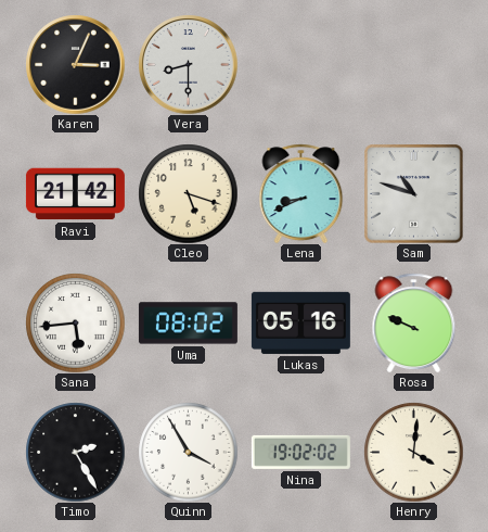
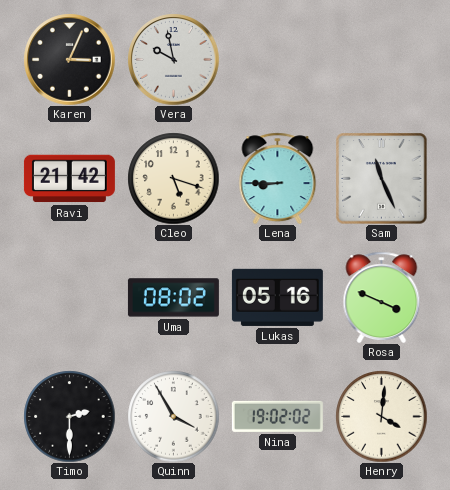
Vera: 8:30 -> 9:58
Lena: 8:41 -> 8:45
Sam: 10:48 -> 11:26
Sana: 5:44 -> none
Rosa: 9:49 -> 3:49
Timo: 2:25 -> 2:30
